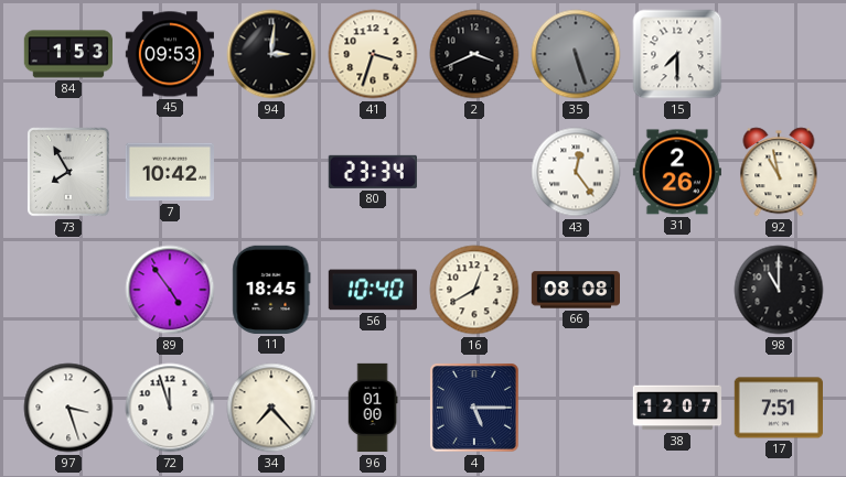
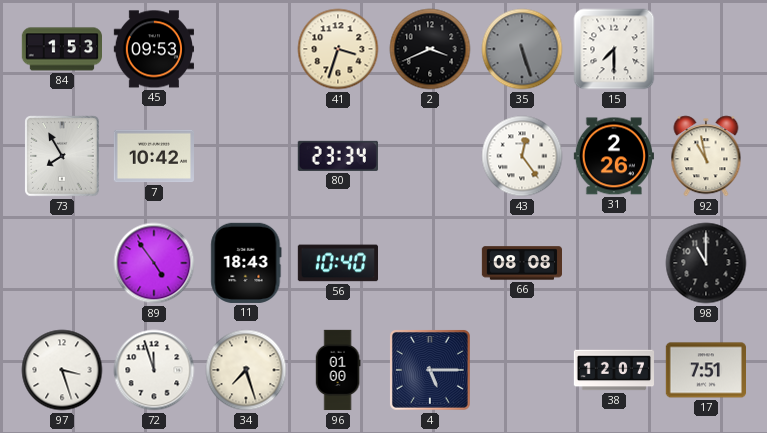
94: 3:01 -> none
11: 18:45 -> 18:43
16: 12:40 -> none
34: 7:23 -> 7:27
